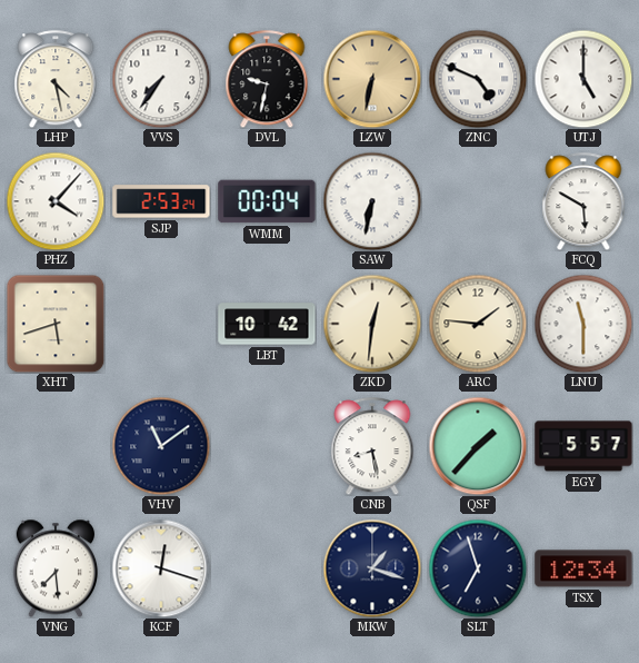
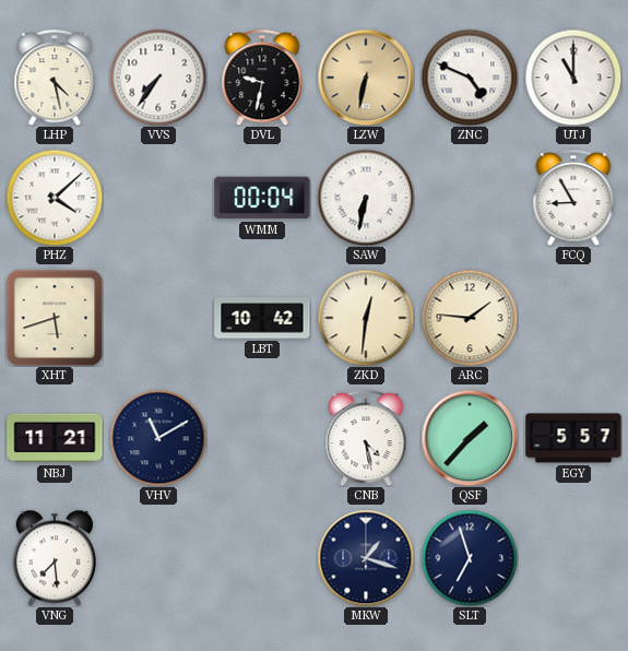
UTJ: 5:00 -> 11:00
PHZ: 4:07 -> 4:08
SJP: 2:53 -> none
FCQ: 5:50 -> 8:55
LNU: 11:30 -> none
NBJ: none -> 11:21
VHV: 11:09 -> 11:10
CNB: 8:28 -> 4:28
KCF: 12:18 -> none
TSX: 12:34 -> none
